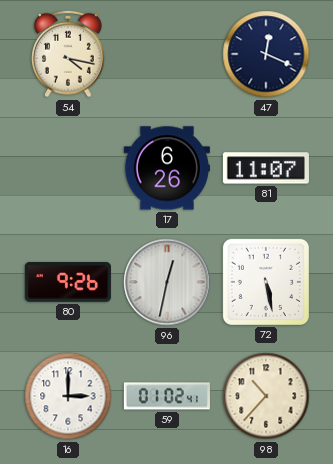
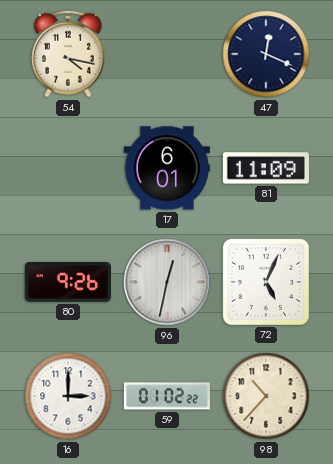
17: 6:26 -> 6:01
81: 11:07 -> 11:09
72: 5:28 -> 5:04
59: 01:02:41 -> 01:02:22
